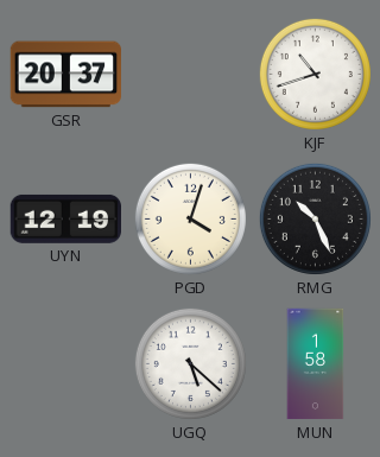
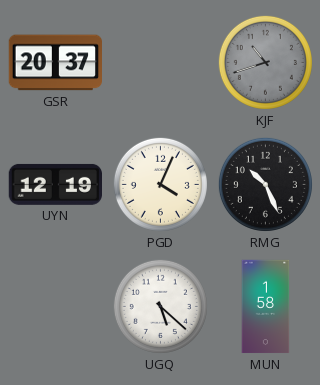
KJF dial: white -> grey
PGD: 4:03 -> 4:04
